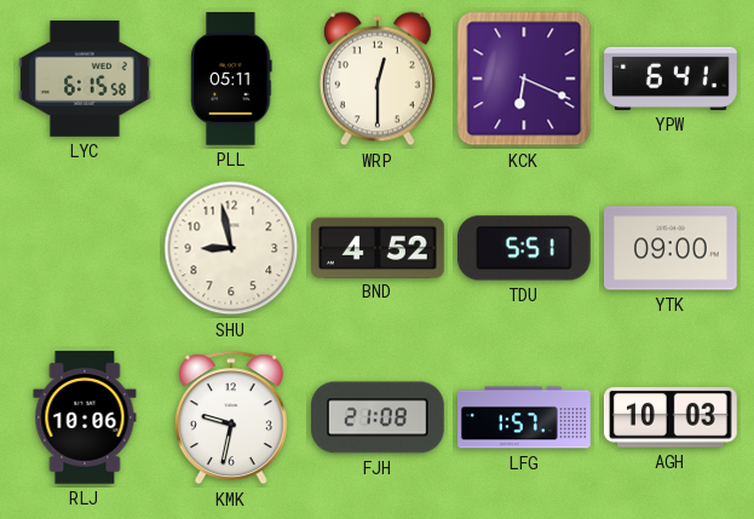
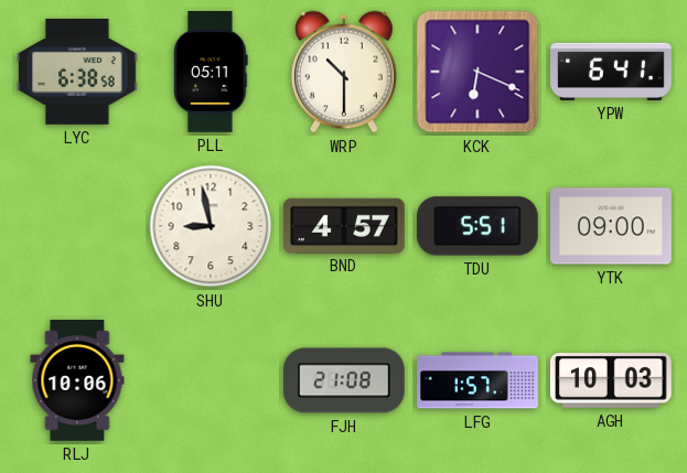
LYC: 6:15 -> 6:38
WRP: 12:30 -> 10:30
BND: 4:52 -> 4:57
KMK: 9:32 -> none
